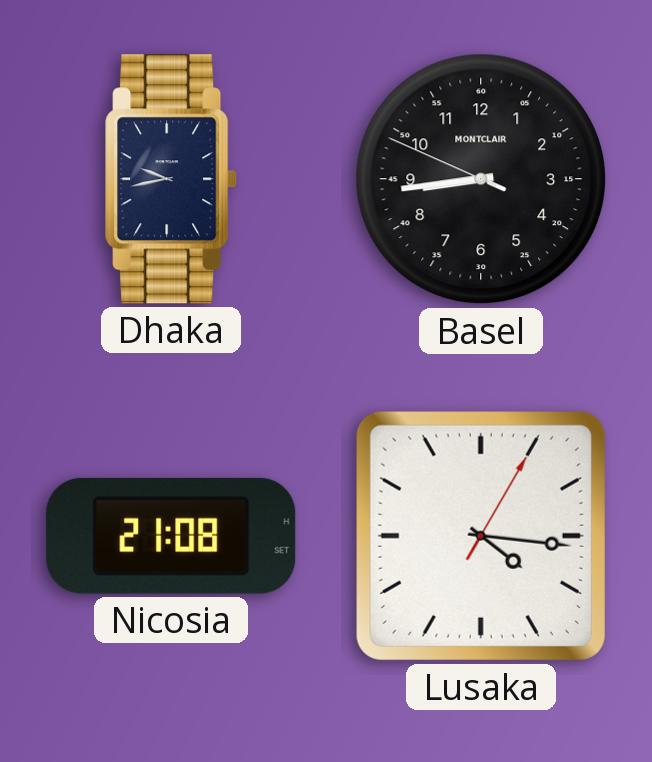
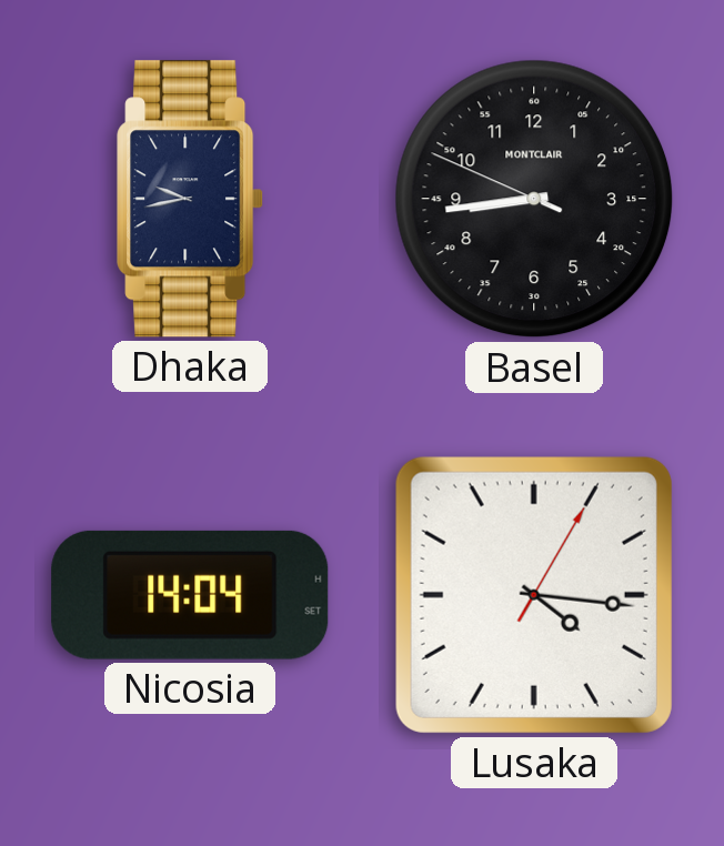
Nicosia: 21:08 -> 14:04
